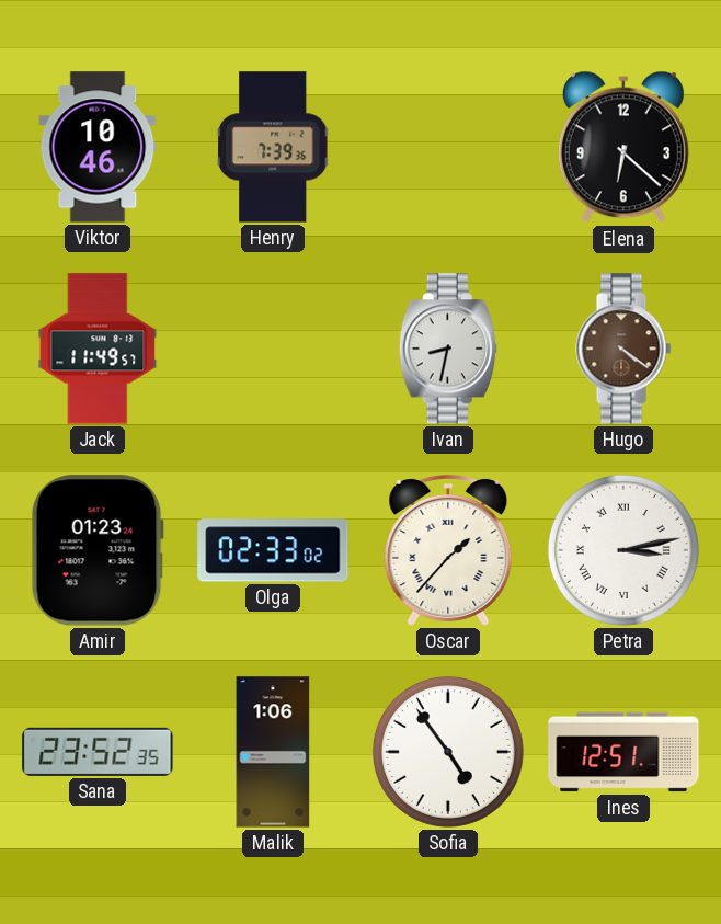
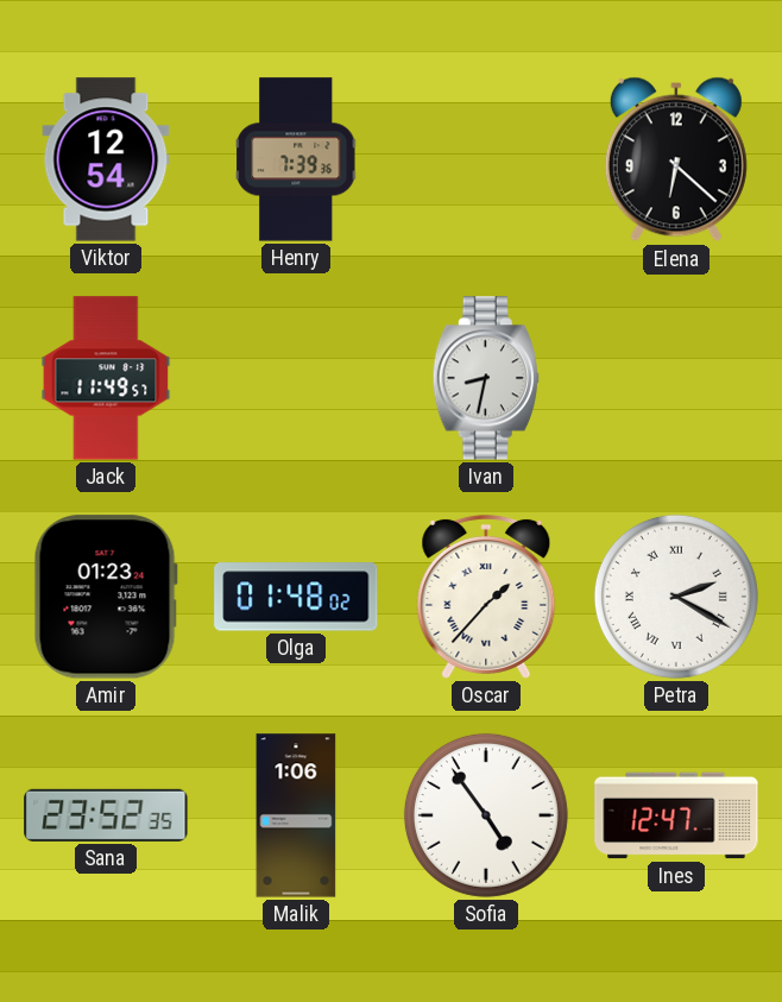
Viktor: 10:46 -> 12:54
Hugo: 4:21 -> none
Olga: 02:33 -> 01:48
Petra: 3:13 -> 2:20
Ines: 12:51 -> 12:47
